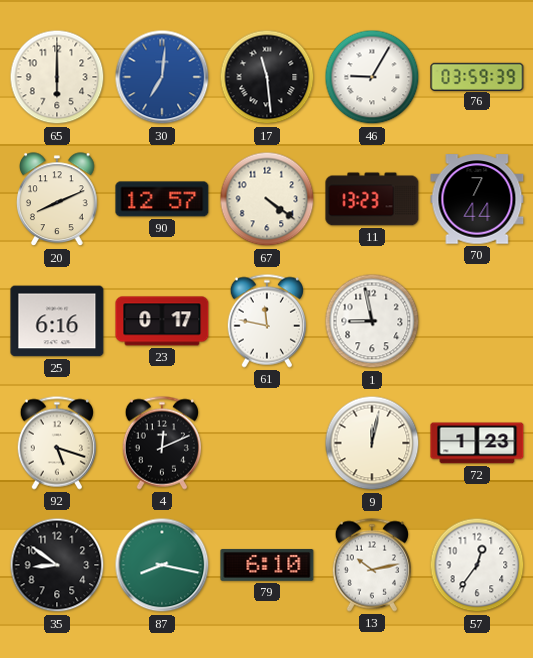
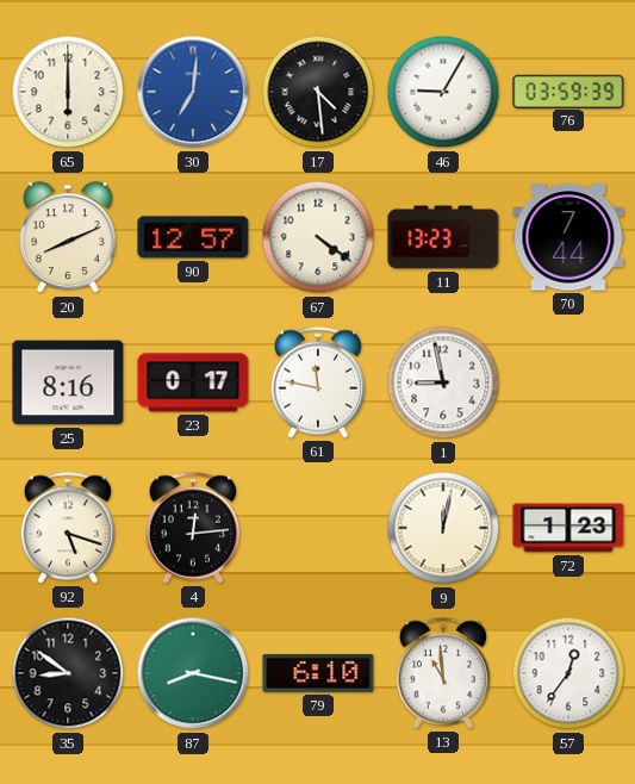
17: 11:29 -> 4:29
25: 6:16 -> 8:16
4: 12:11 -> 12:14
13: 10:13 -> 10:59
